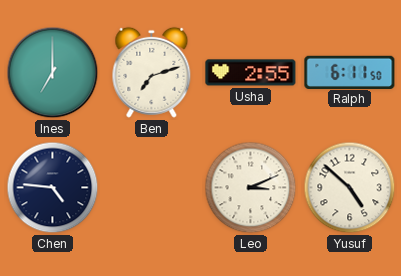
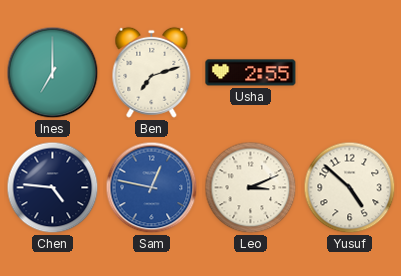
Ralph: 6:11 -> none
Sam: none -> 12:47
